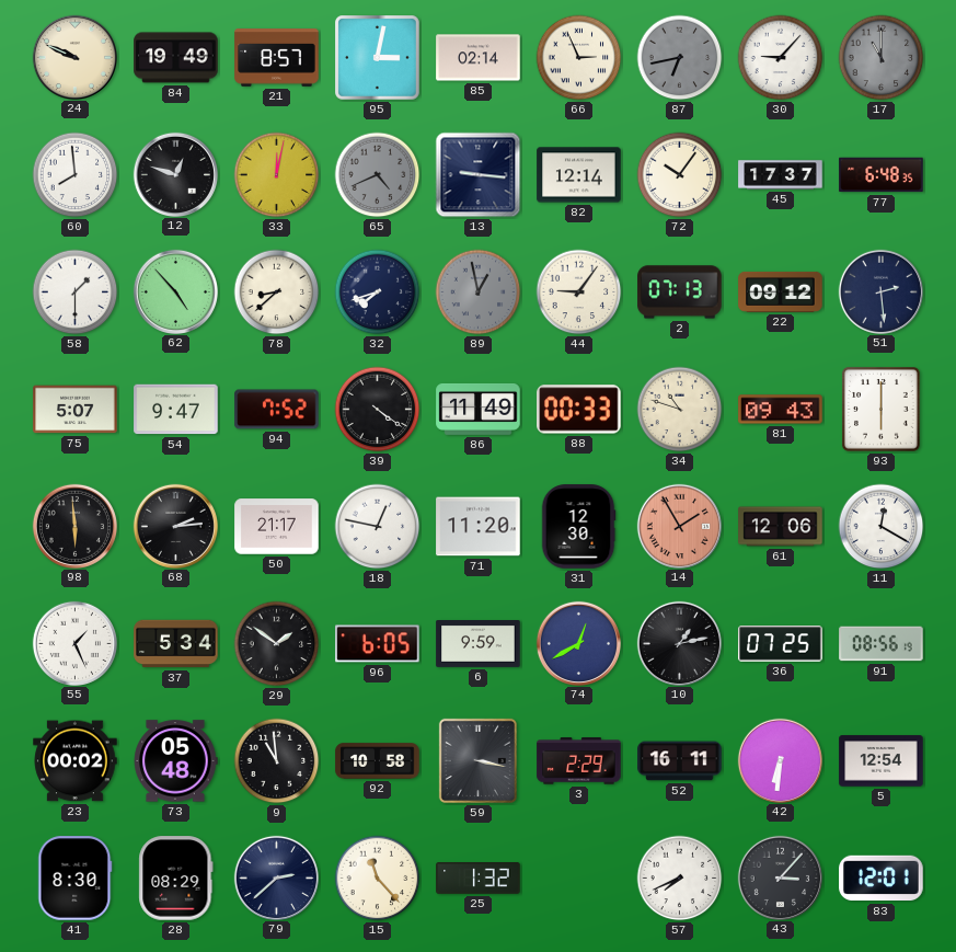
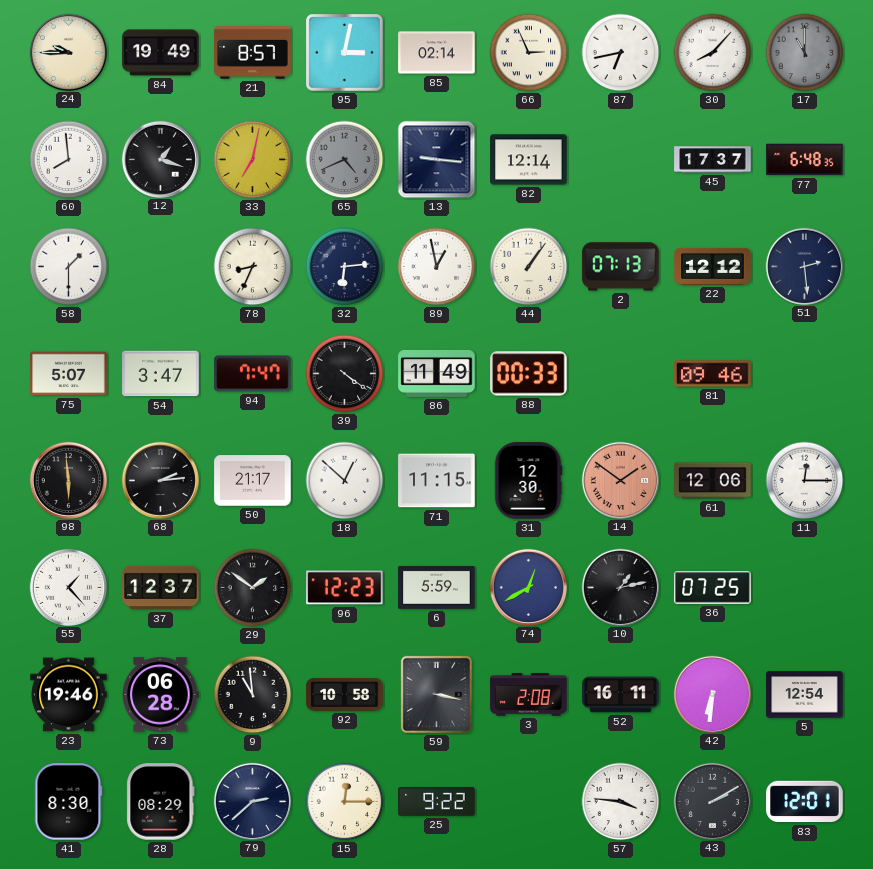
24: 9:49 -> 9:45
87 dial: grey -> white
30: 9:07 -> 8:07
12: 12:48 -> 1:18
33: 12:02 -> 7:02
72: 10:06 -> none
62: 4:53 -> none
78: 8:38 -> 8:34
32: 7:42 -> 6:14
89 dial: grey -> white
44: 9:06 -> 1:06
22: 09:12 -> 12:12
54: 9:47 -> 3:47
94: 7:52 -> 7:47
34: 10:48 -> none
81: 09:43 -> 09:46
93: 6:00 -> none
18: 12:47 -> 12:52
71: 11:20 -> 11:15
14: 1:55 -> 1:51
11: 12:20 -> 12:15
55: 1:26 -> 1:23
37: 5:34 -> 12:37
96: 6:05 -> 12:23
6: 9:59 -> 5:59
91: 08:56 -> none
23: 00:02 -> 19:46
73: 05:48 -> 06:28
3: 2:29 -> 2:08
15: 11:23 -> 12:15
25: 1:32 -> 9:22
57: 7:41 -> 3:46
43: 3:07 -> 2:10
